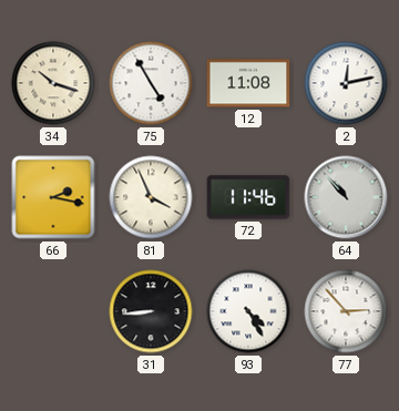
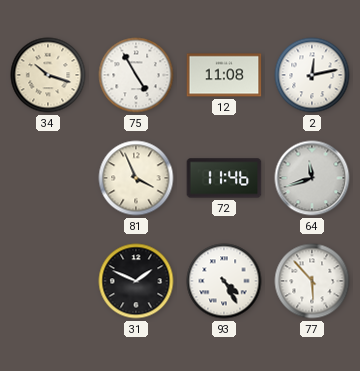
66: 2:17 -> none
64: 10:53 -> 11:42
31: 8:44 -> 1:49
77: 2:53 -> 5:53
